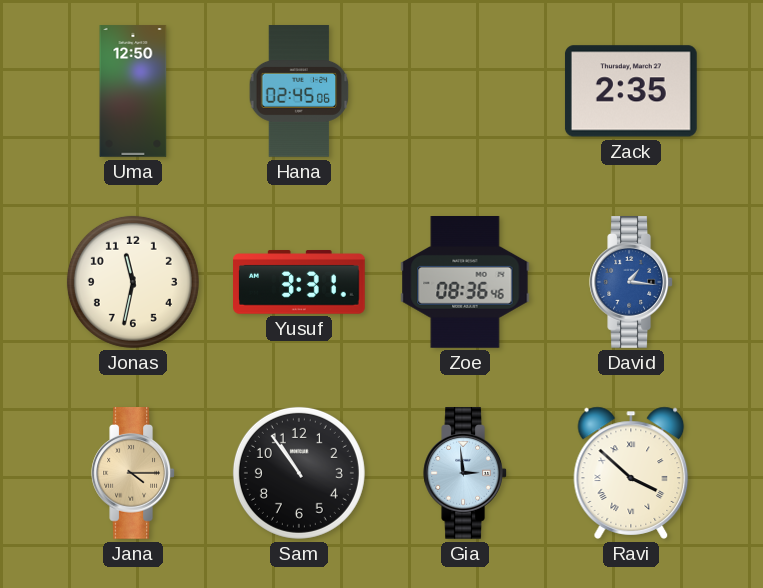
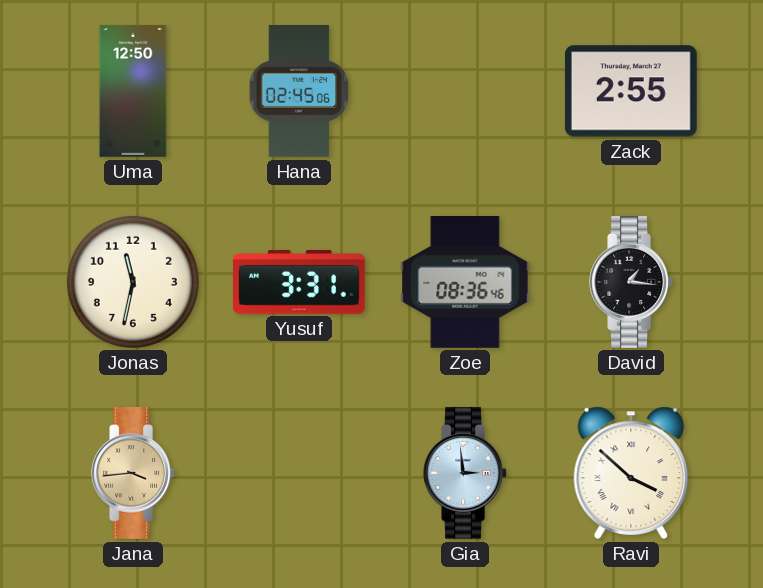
Zack: 2:35 -> 2:55
David dial: blue -> black
Jana: 4:15 -> 3:44
Sam: 10:54 -> none
